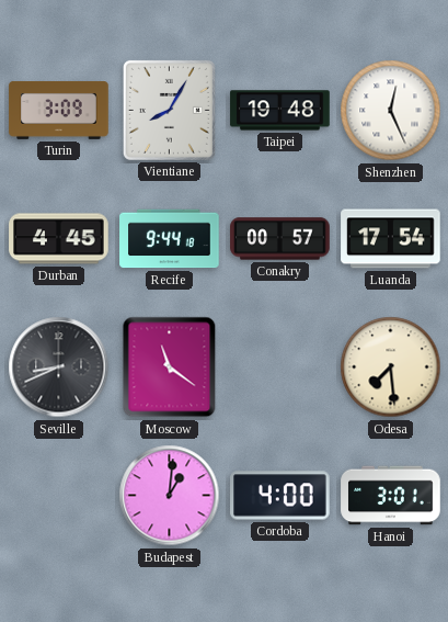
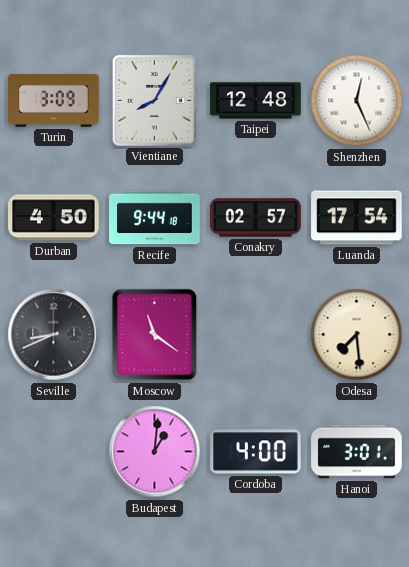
Taipei: 19:48 -> 12:48
Durban: 4:45 -> 4:50
Conakry: 00:57 -> 02:57
